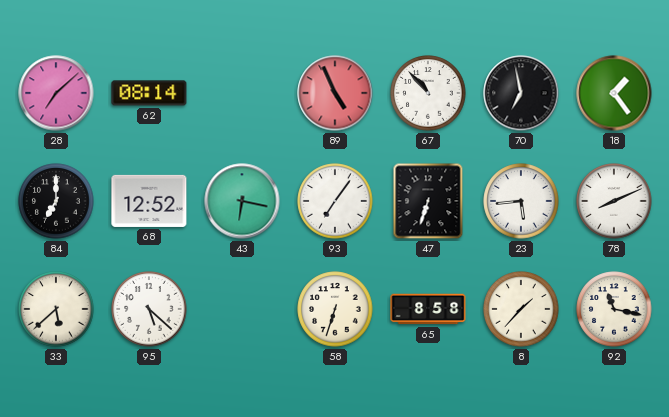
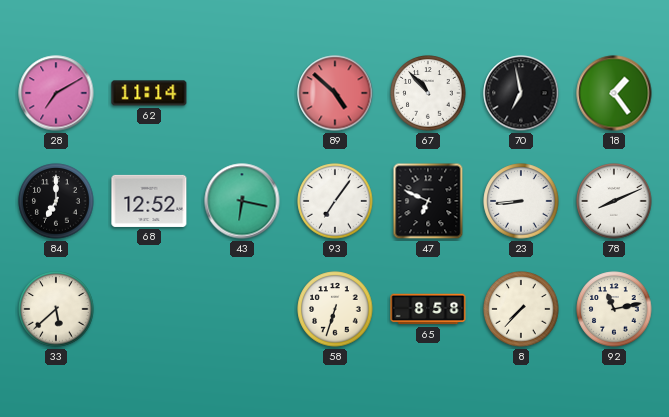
28: 7:08 -> 7:10
62: 08:14 -> 11:14
89: 4:56 -> 4:52
47: 6:33 -> 6:49
23: 5:44 -> 8:44
95: 5:22 -> none
8: 1:37 -> 7:37
92: 11:17 -> 11:13
